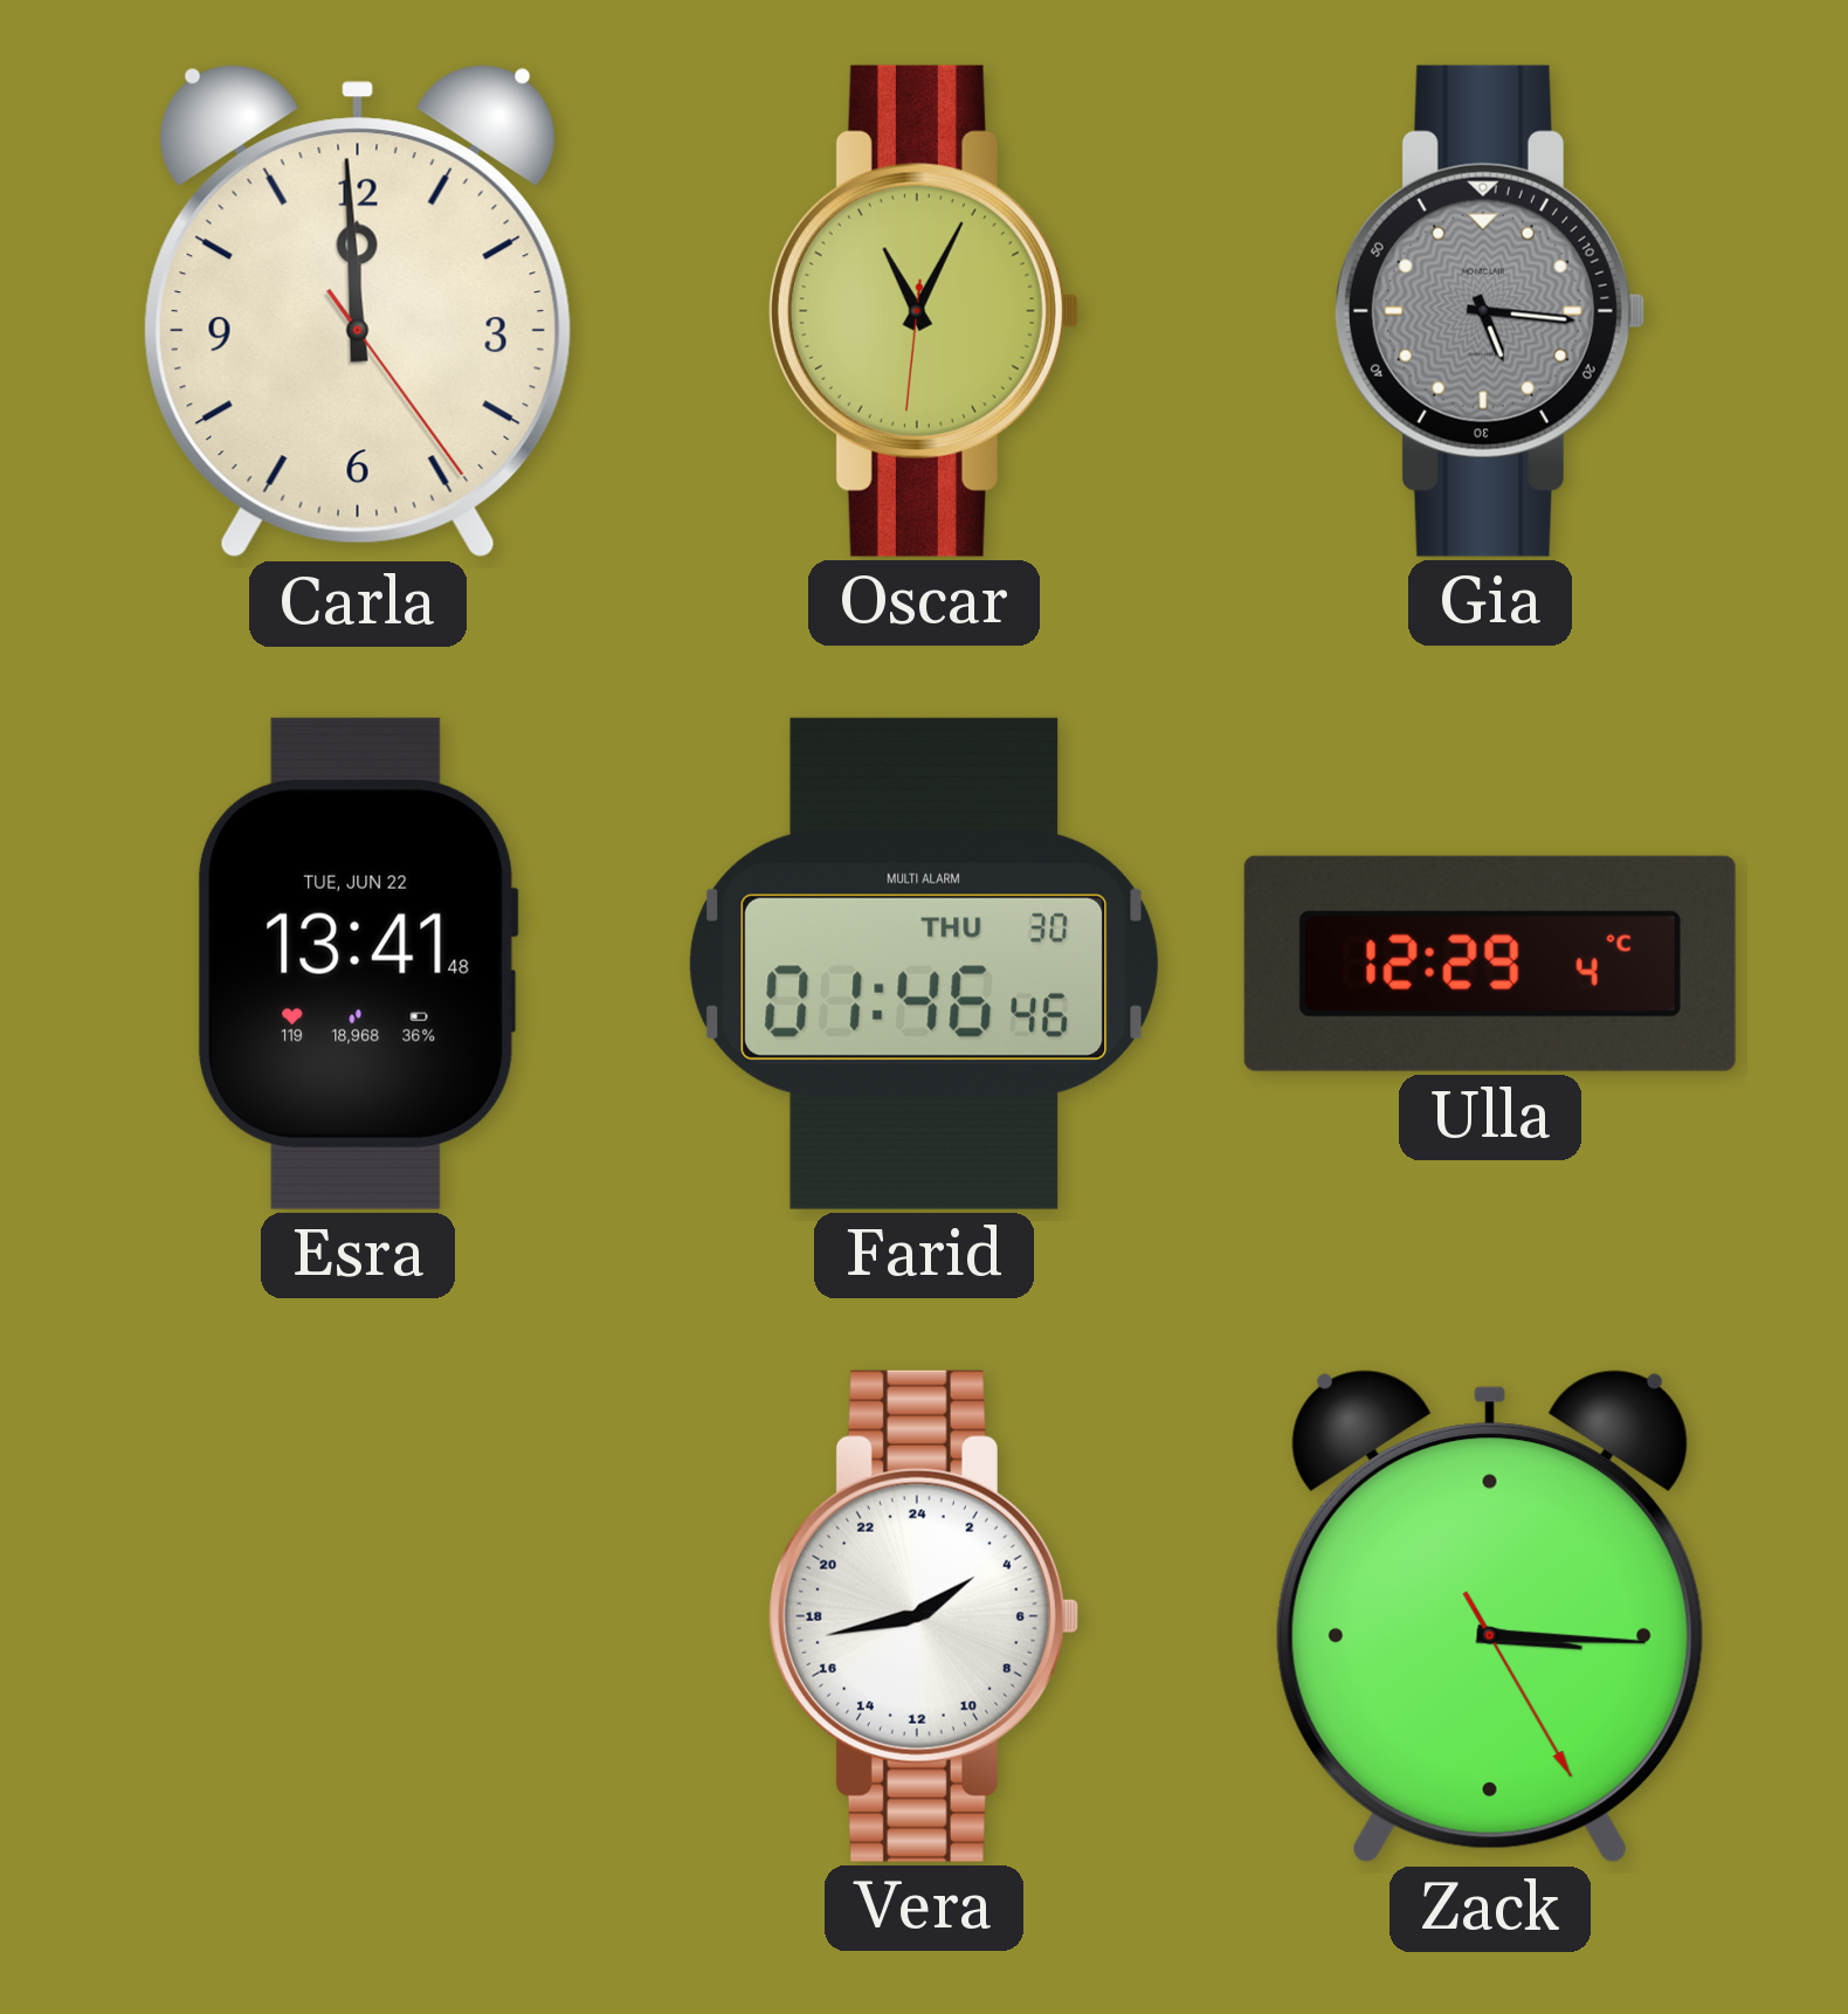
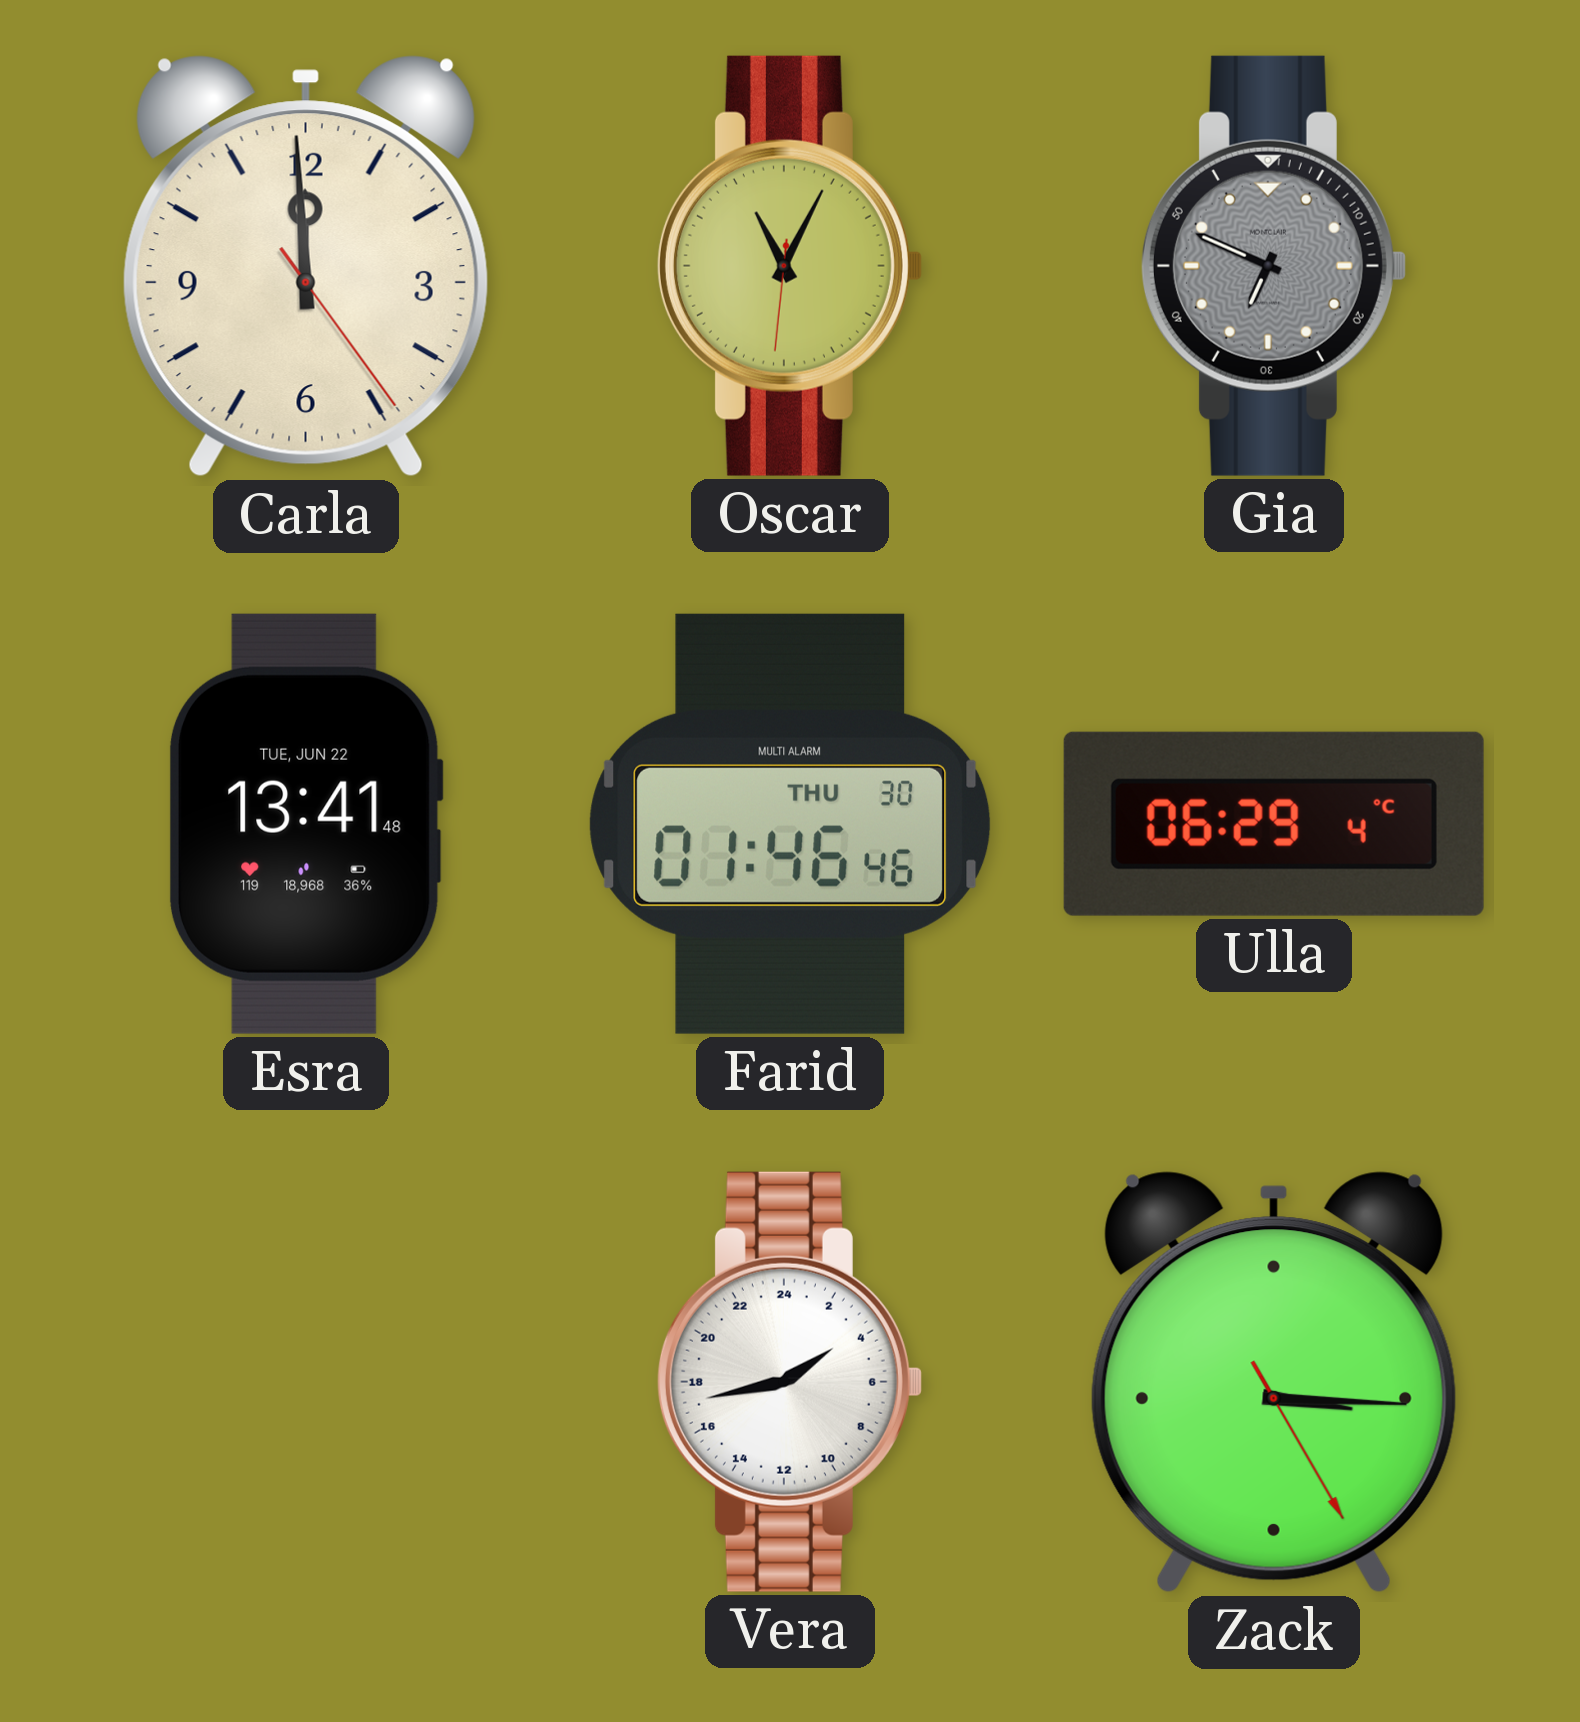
Gia: 5:16 -> 6:49
Ulla: 12:29 -> 06:29
